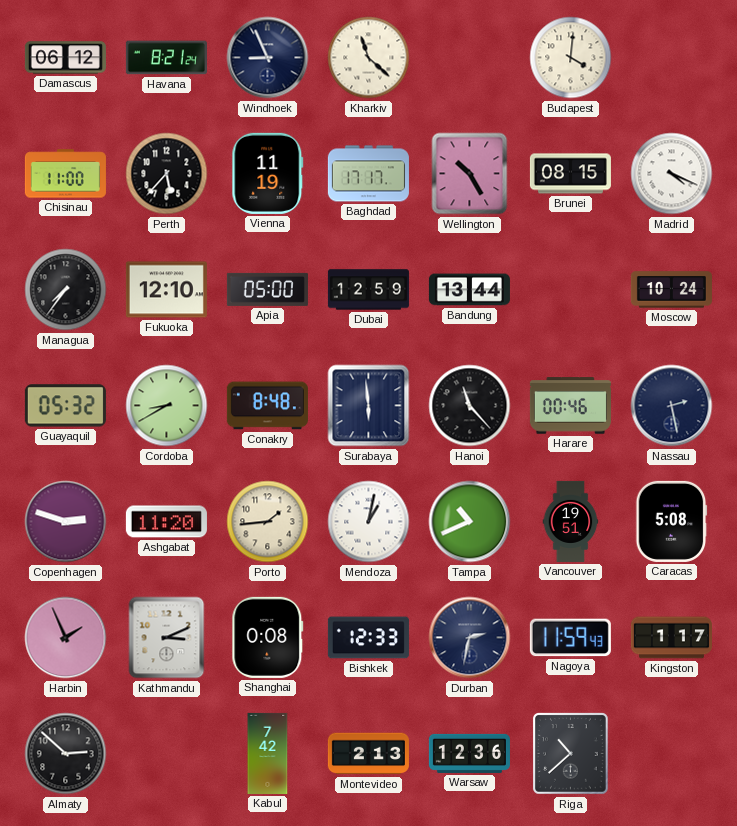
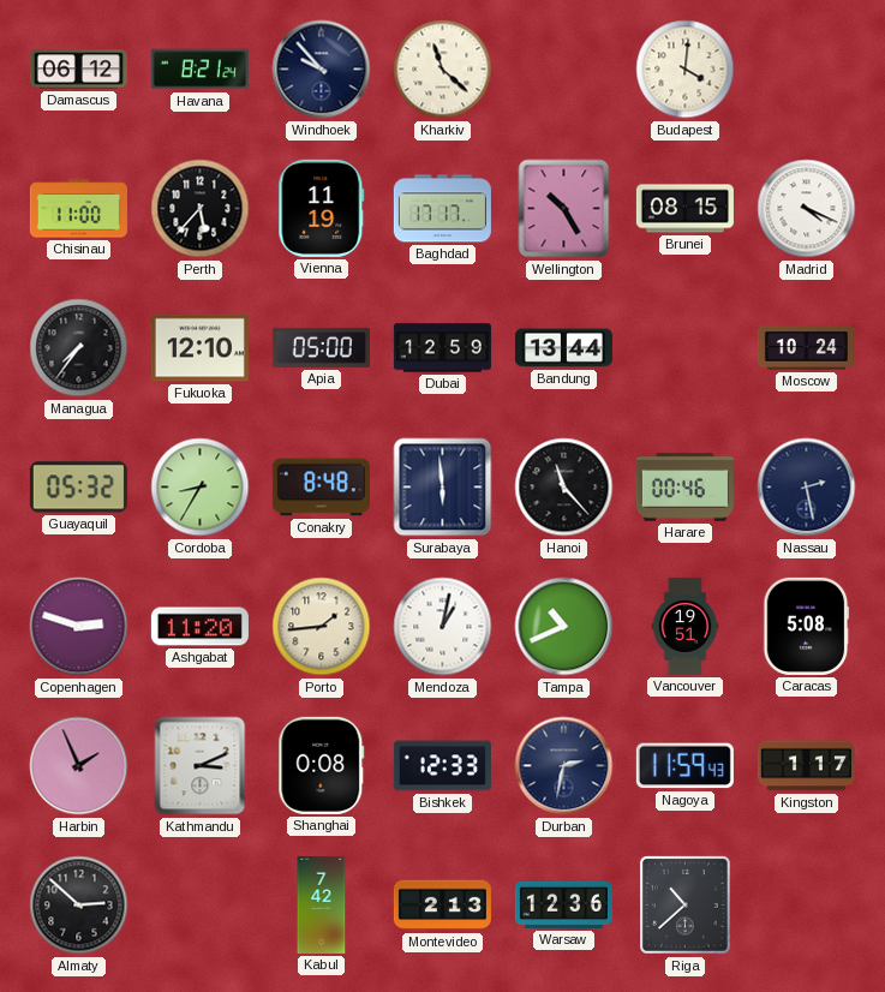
Windhoek: 8:56 -> 9:53
Cordoba: 8:40 -> 8:35
